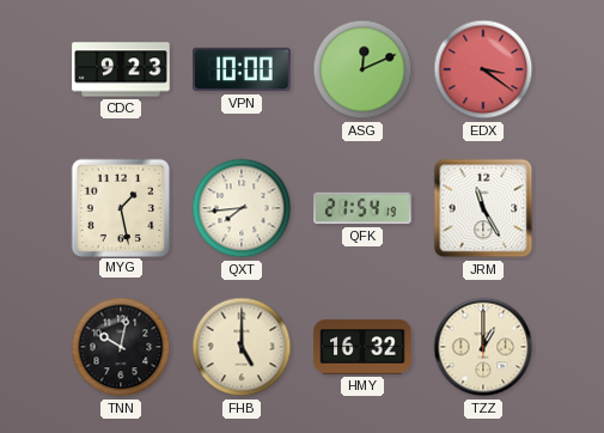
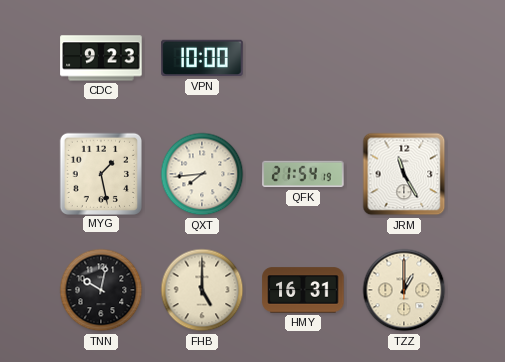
ASG: 12:11 -> none
EDX: 3:21 -> none
HMY: 16:32 -> 16:31
